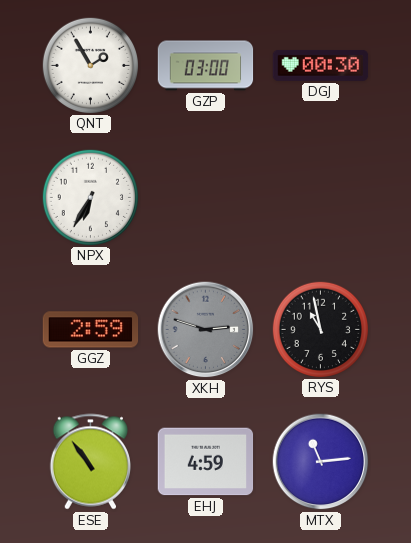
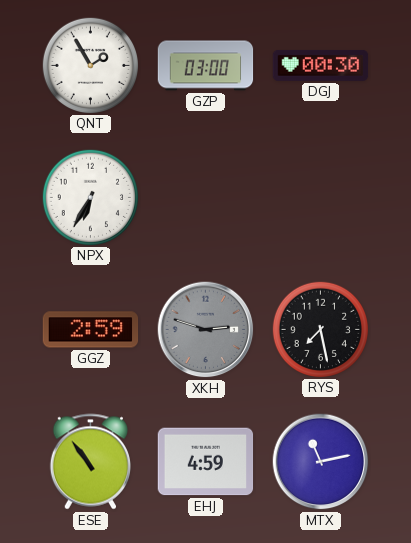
RYS: 10:58 -> 7:28
MTX: 11:14 -> 11:13
